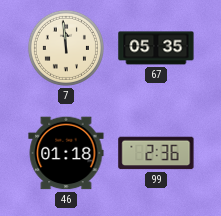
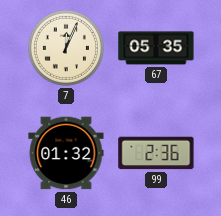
7: 11:59 -> 12:04
46: 01:18 -> 01:32
